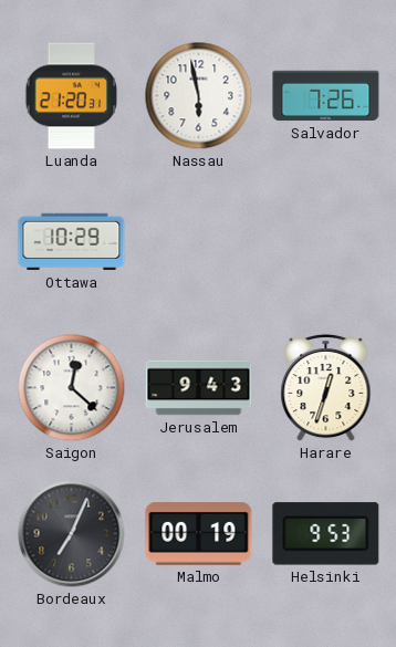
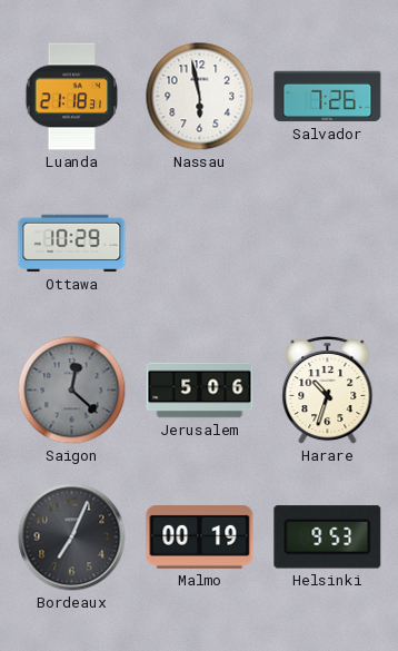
Luanda: 21:20 -> 21:18
Saigon dial: white -> grey
Jerusalem: 9:43 -> 5:06
Harare: 12:33 -> 10:33
